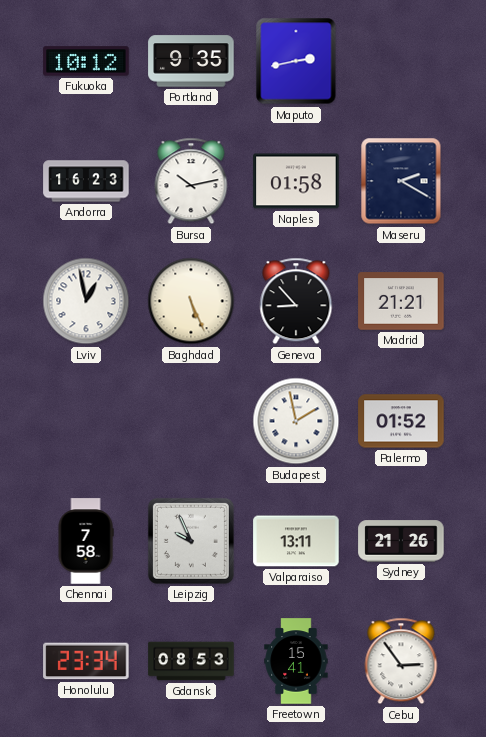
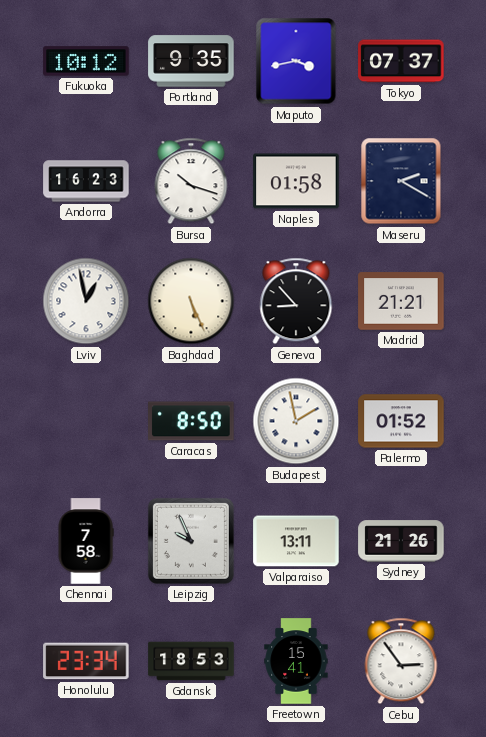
Maputo: 2:43 -> 3:43
Tokyo: none -> 07:37
Bursa: 10:13 -> 10:18
Caracas: none -> 8:50
Gdansk: 08:53 -> 18:53
